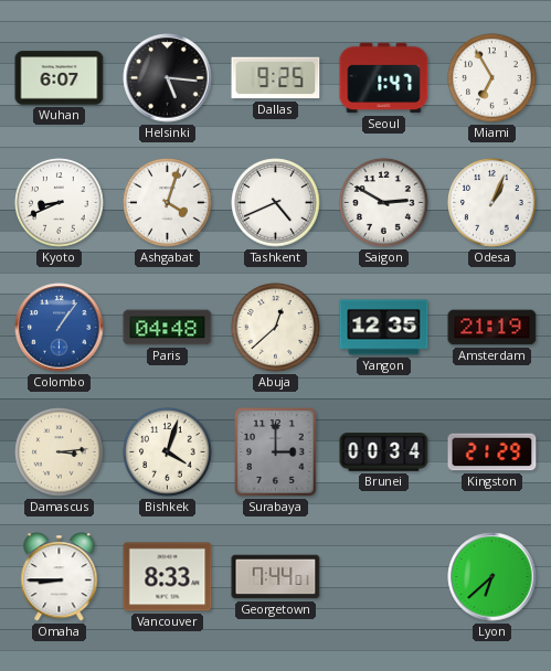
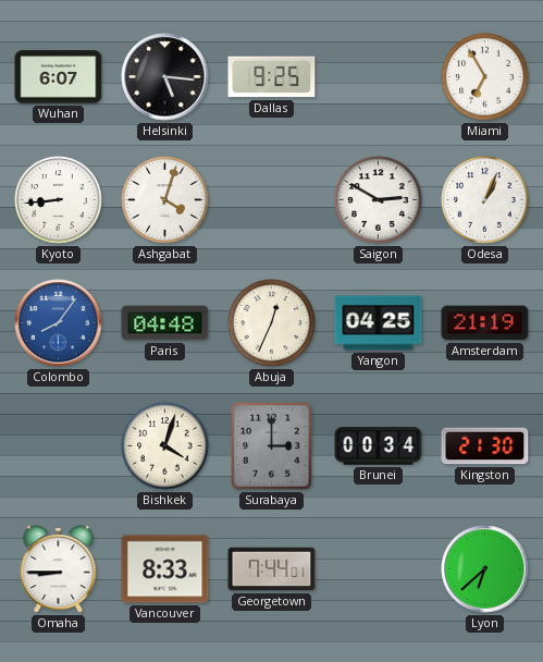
Seoul: 1:47 -> none
Kyoto: 8:41 -> 8:44
Tashkent: 4:41 -> none
Colombo: 1:06 -> 8:06
Abuja: 12:38 -> 12:34
Yangon: 12:35 -> 04:25
Damascus: 3:14 -> none
Kingston: 21:29 -> 21:30
